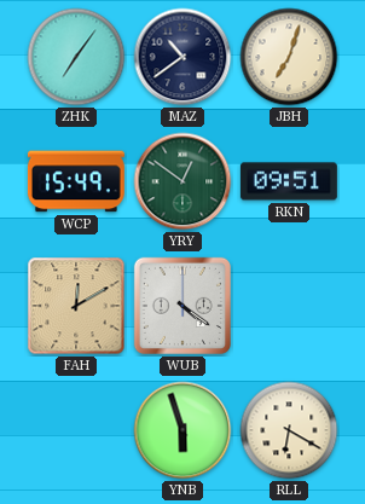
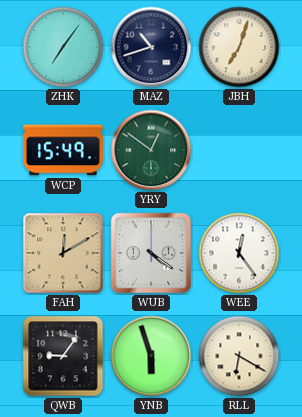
MAZ: 10:39 -> 10:42
RKN: 09:51 -> none
WEE: none -> 12:24
QWB: none -> 9:06
